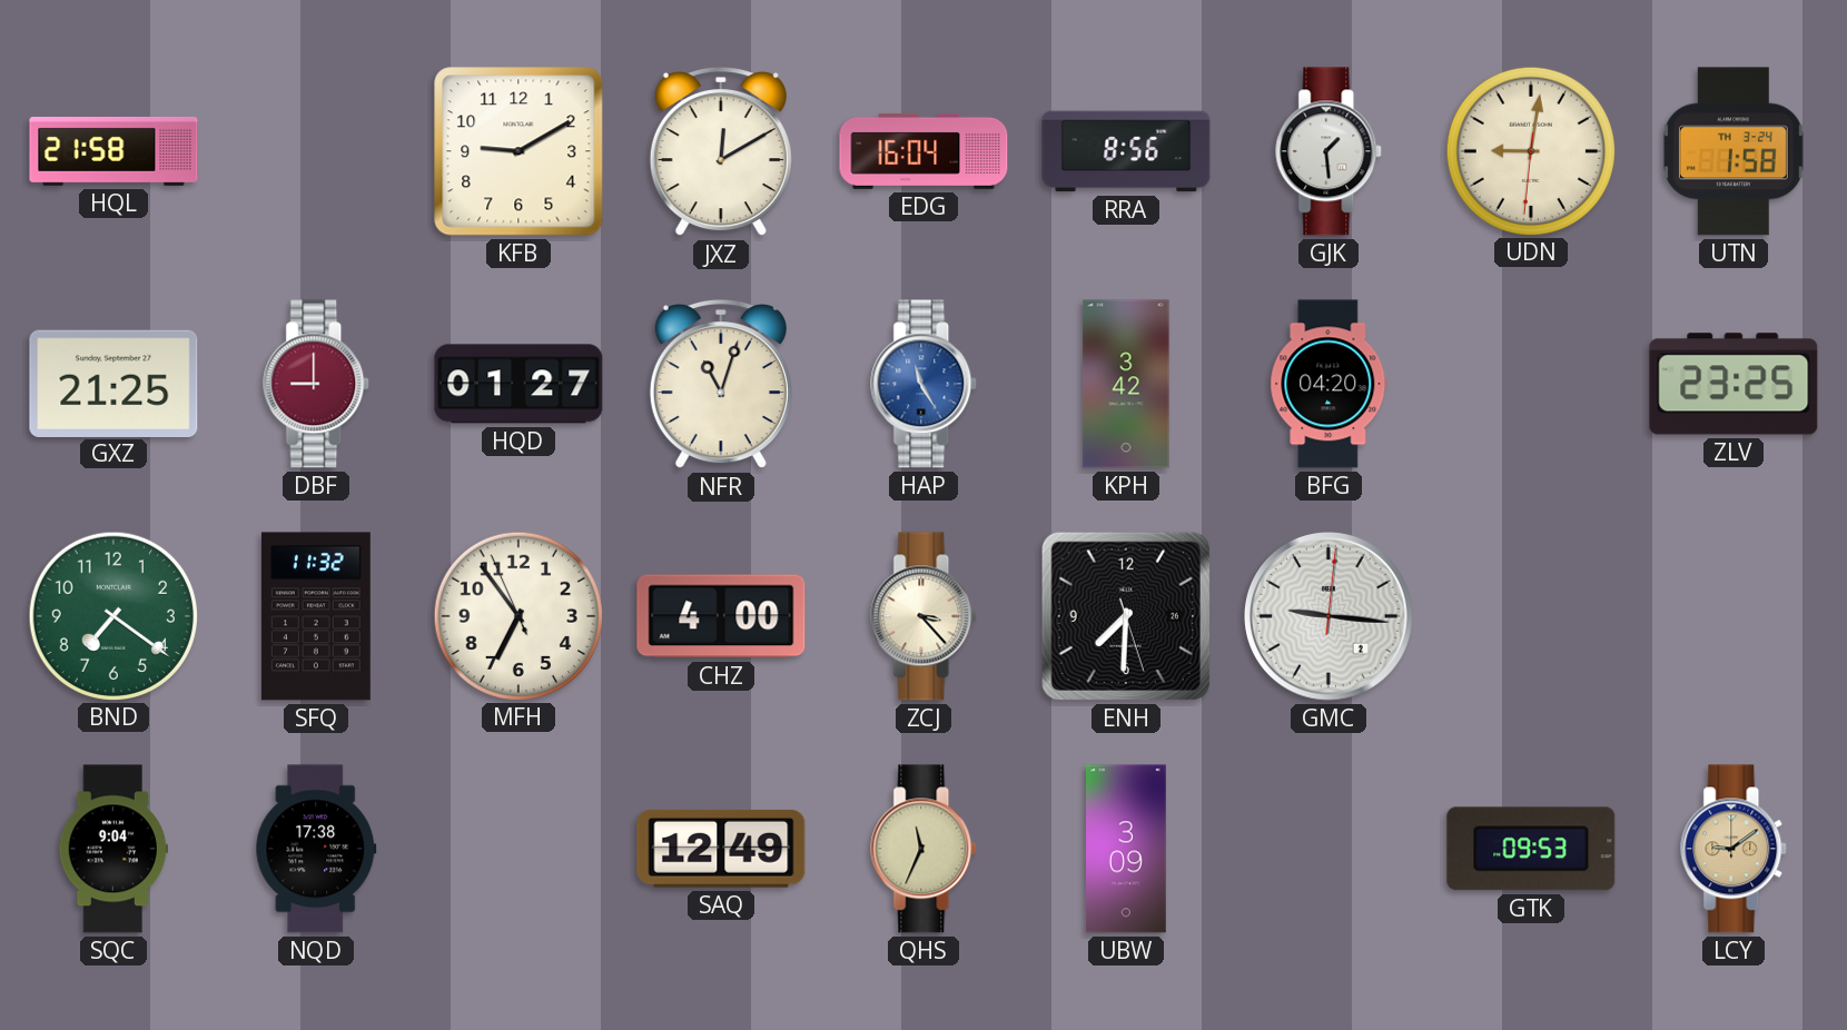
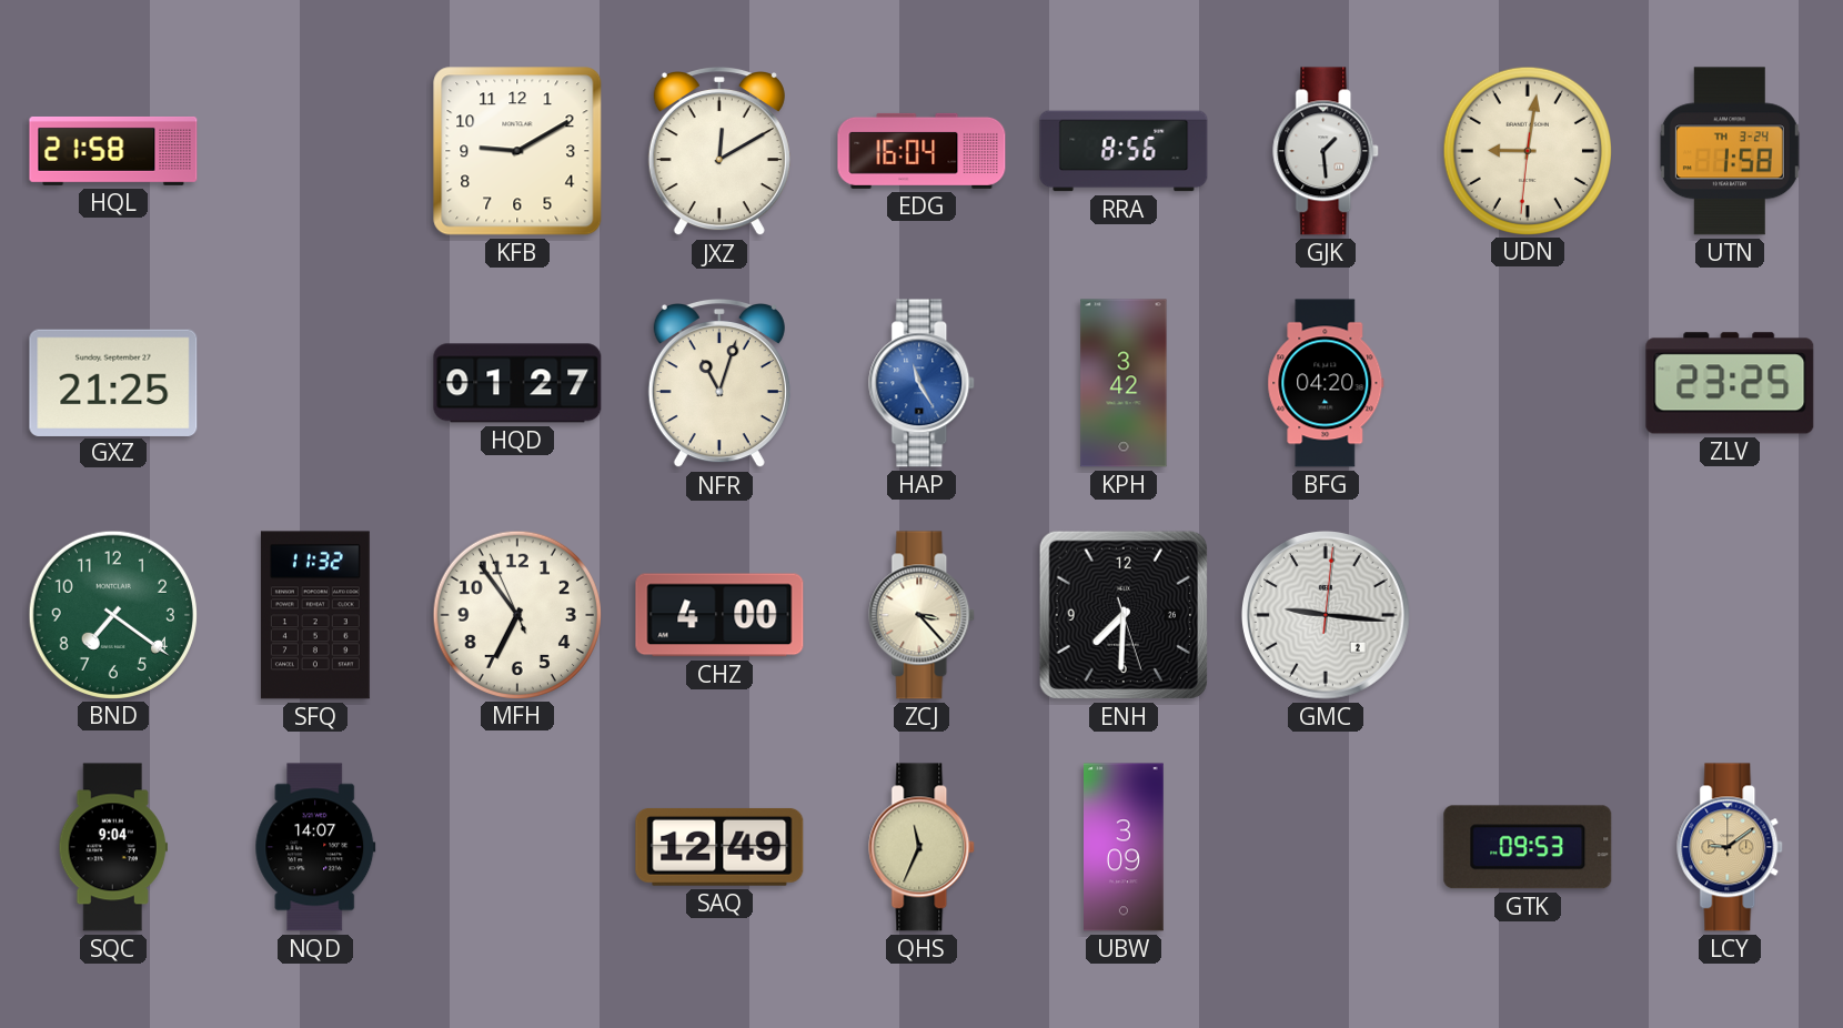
DBF: 9:00 -> none
NQD: 17:38 -> 14:07
